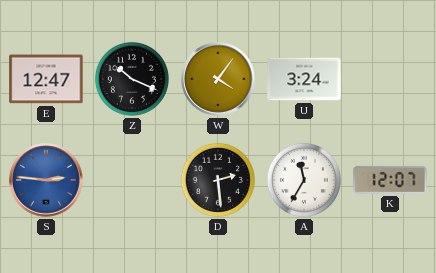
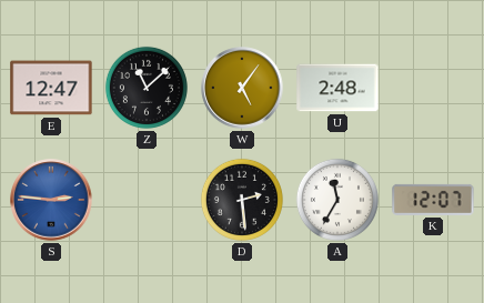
Z: 10:19 -> 11:08
W: 4:06 -> 5:06
U: 3:24 -> 2:48
